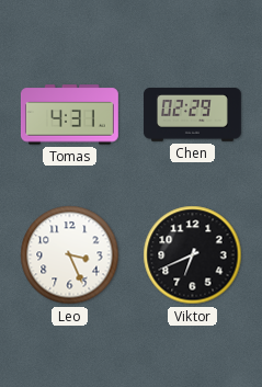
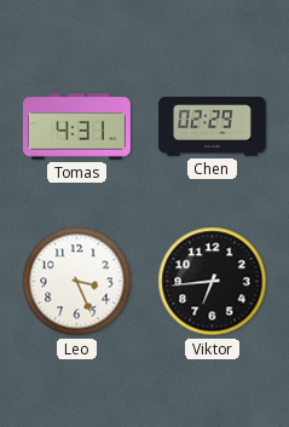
Viktor: 6:41 -> 6:44
